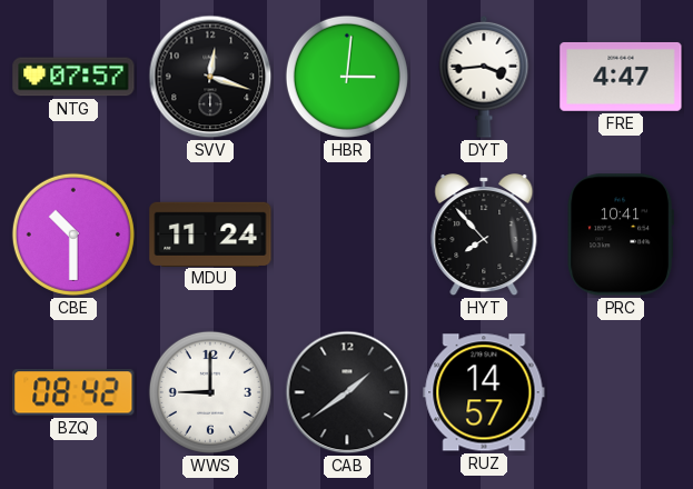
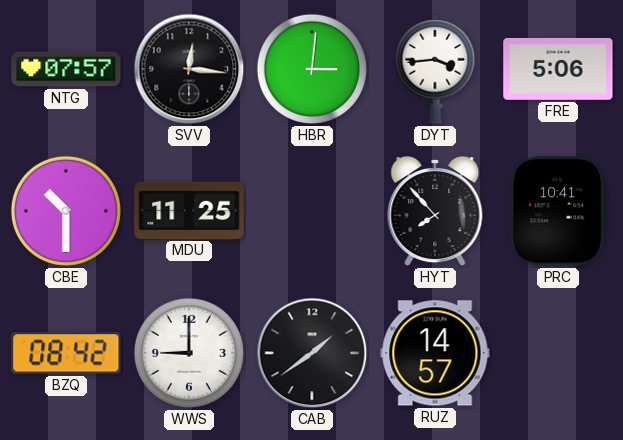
SVV: 12:18 -> 12:16
FRE: 4:47 -> 5:06
MDU: 11:24 -> 11:25
